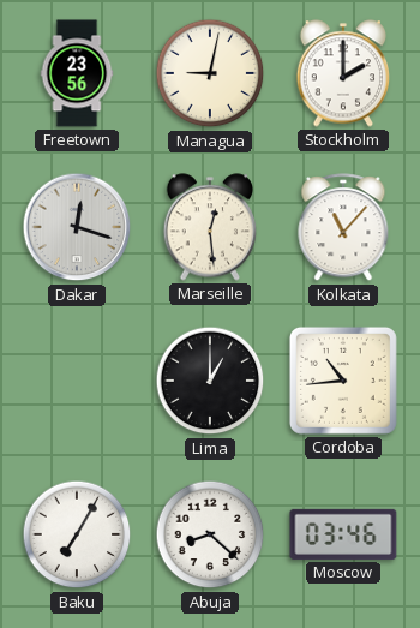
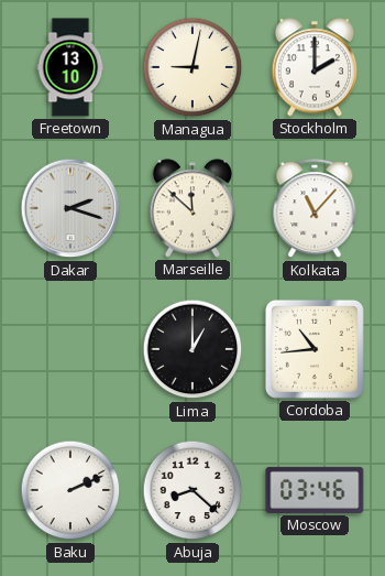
Freetown: 23:56 -> 13:10
Dakar: 12:18 -> 2:18
Marseille: 12:29 -> 11:52
Baku: 7:05 -> 2:11
